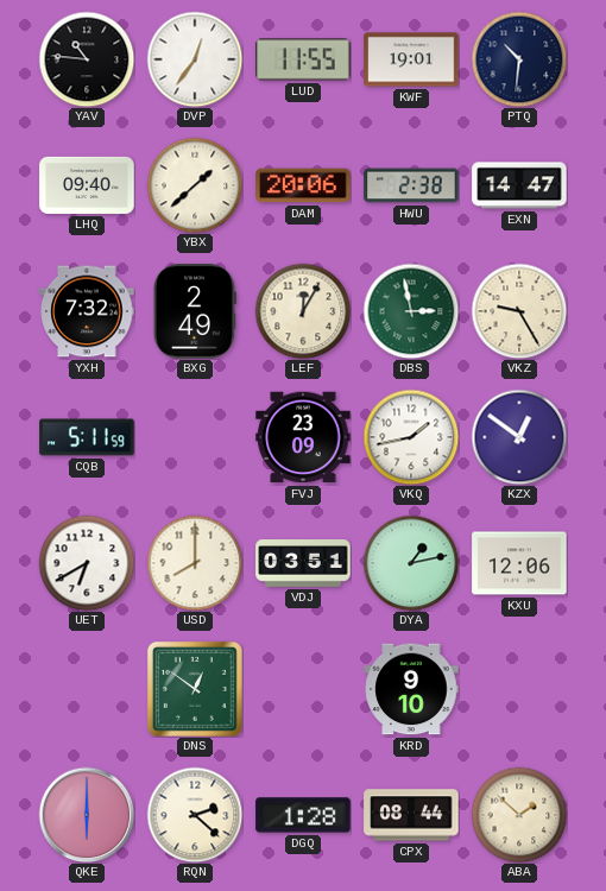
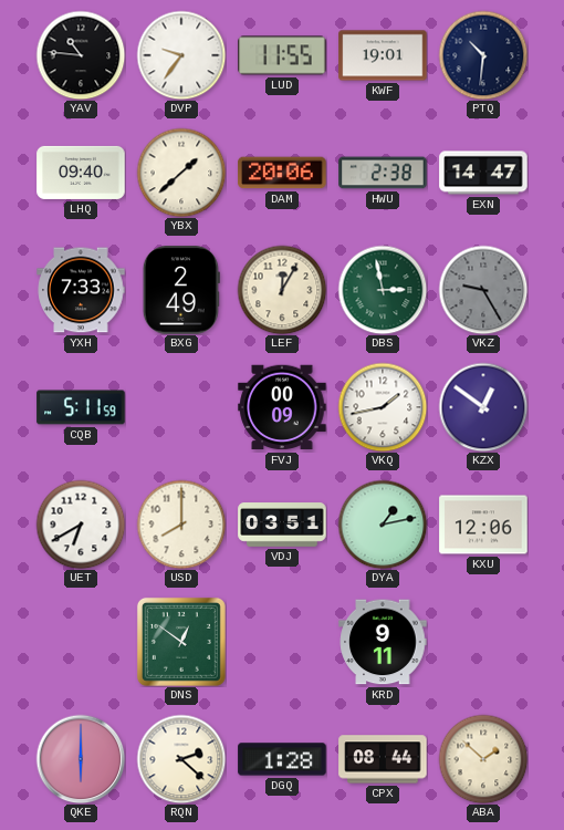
DVP: 12:36 -> 9:36
YXH: 7:32 -> 7:33
VKZ dial: cream -> grey
FVJ: 23:09 -> 00:09
KRD: 9:10 -> 9:11
